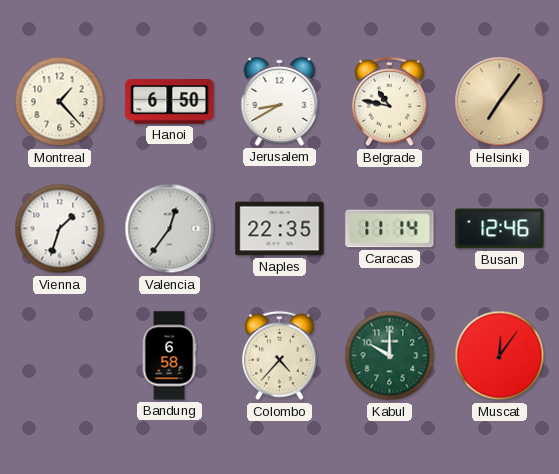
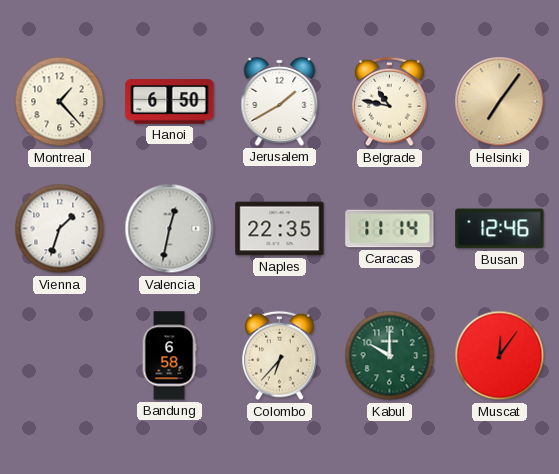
Jerusalem: 8:40 -> 1:40
Valencia: 12:36 -> 12:32
Colombo: 4:37 -> 6:37
